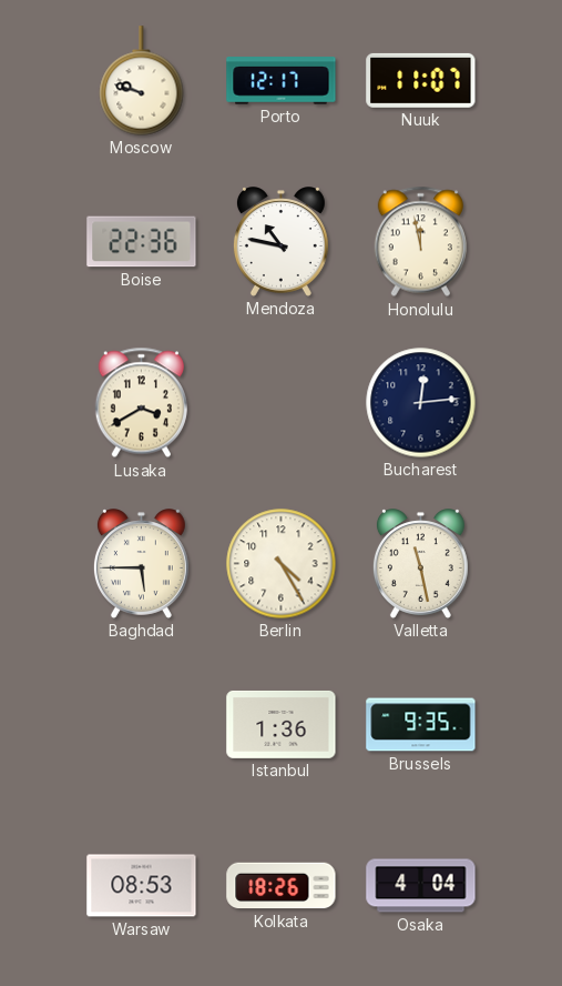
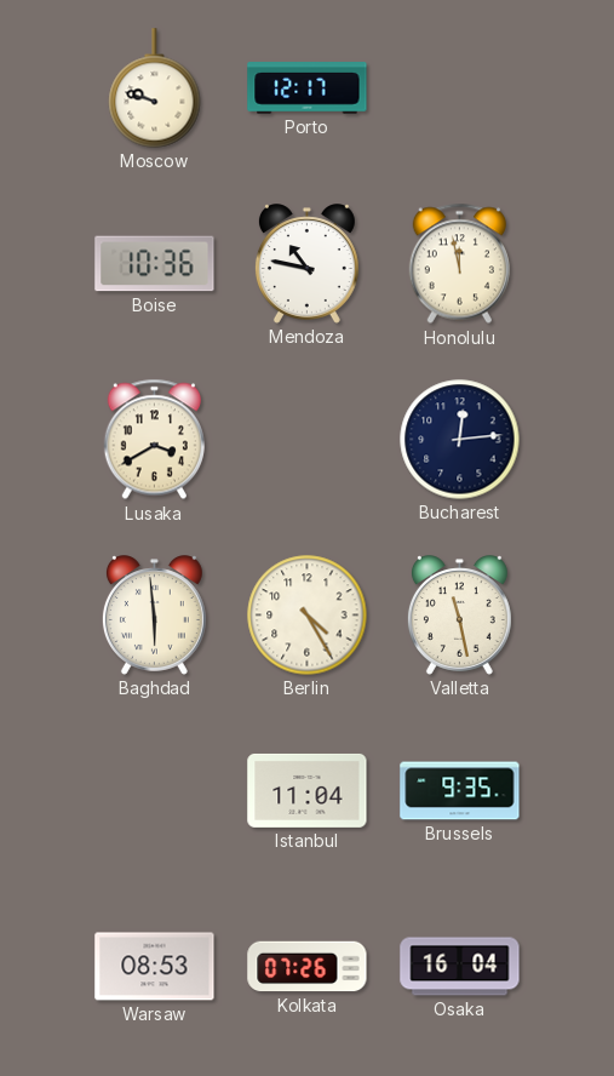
Nuuk: 11:07 -> none
Boise: 22:36 -> 10:36
Baghdad: 5:45 -> 5:59
Istanbul: 1:36 -> 11:04
Kolkata: 18:26 -> 07:26
Osaka: 4:04 -> 16:04
